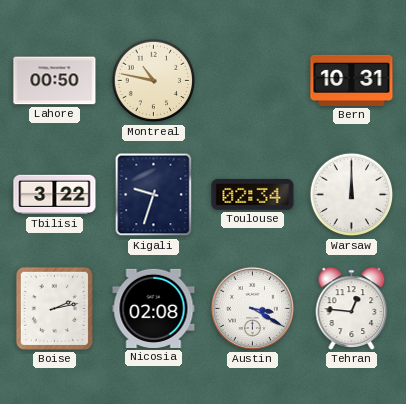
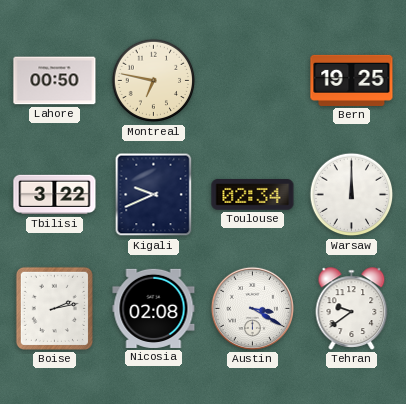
Montreal: 10:47 -> 6:47
Bern: 10:31 -> 19:25
Kigali: 9:33 -> 9:41
Tehran: 12:46 -> 9:39
